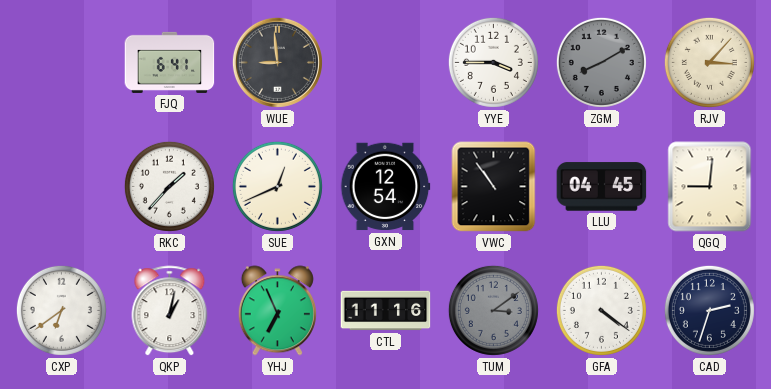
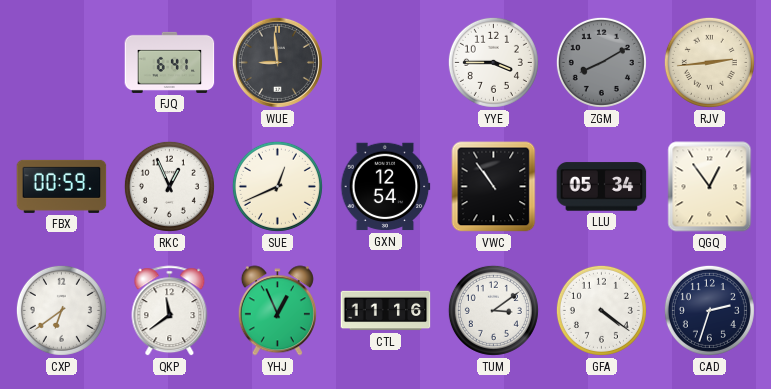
RJV: 3:07 -> 2:44
FBX: none -> 00:59
RKC: 1:37 -> 12:56
LLU: 04:45 -> 05:34
QGQ: 9:01 -> 12:54
QKP: 1:02 -> 11:39
YHJ: 6:56 -> 12:56
TUM dial: grey -> white
